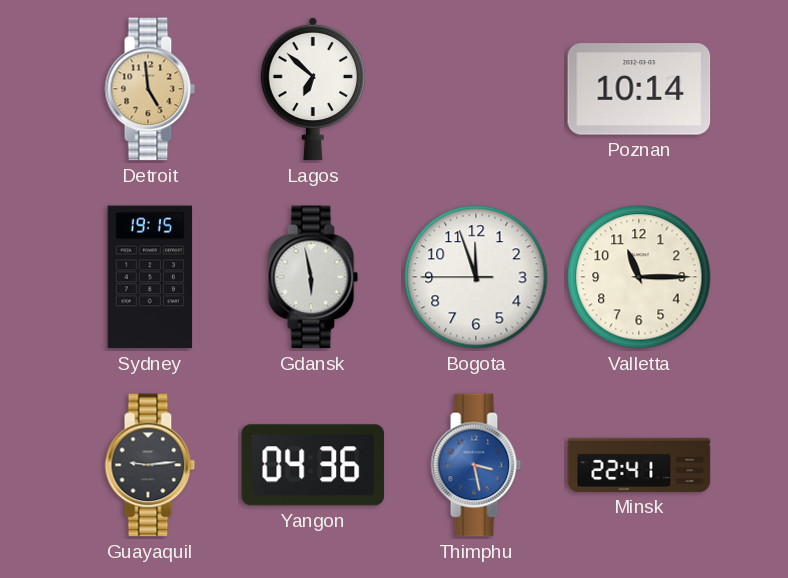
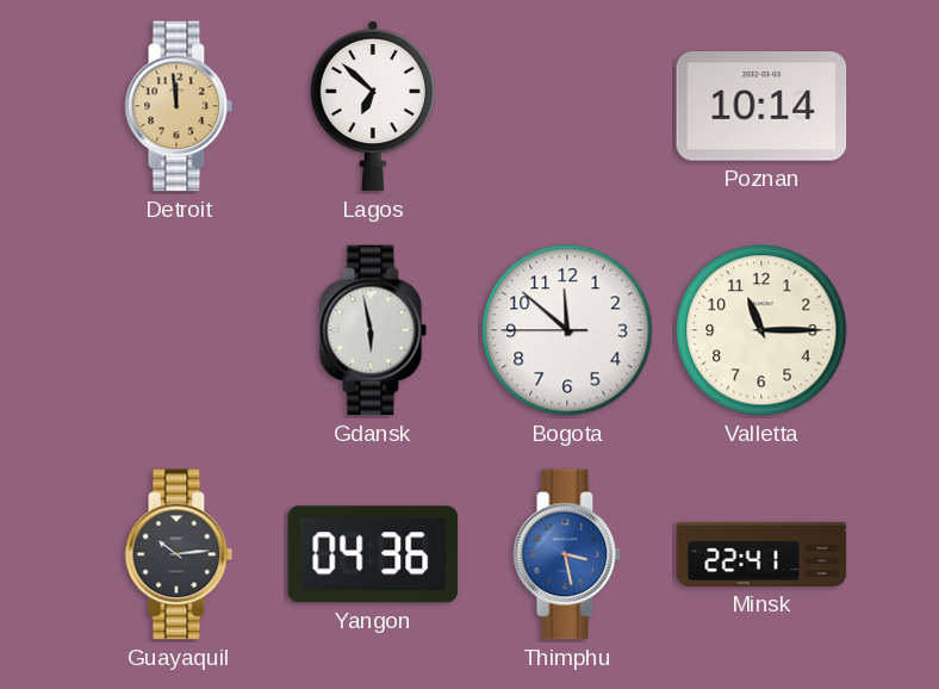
Detroit: 4:59 -> 11:59
Sydney: 19:15 -> none
Bogota: 11:56 -> 11:51
Guayaquil: 9:14 -> 10:14
